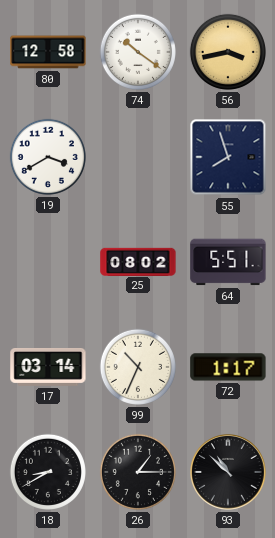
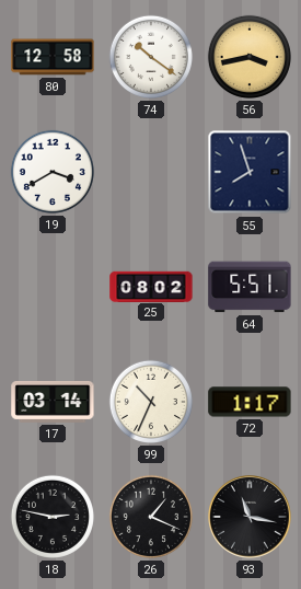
18: 8:40 -> 2:47
26: 1:15 -> 1:19
93: 10:52 -> 11:17
